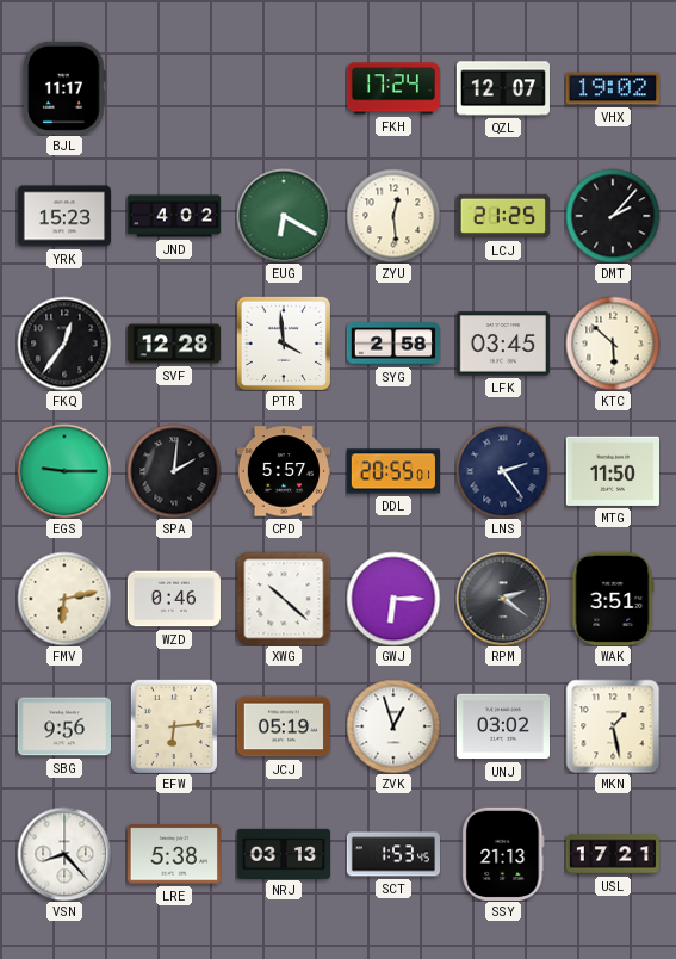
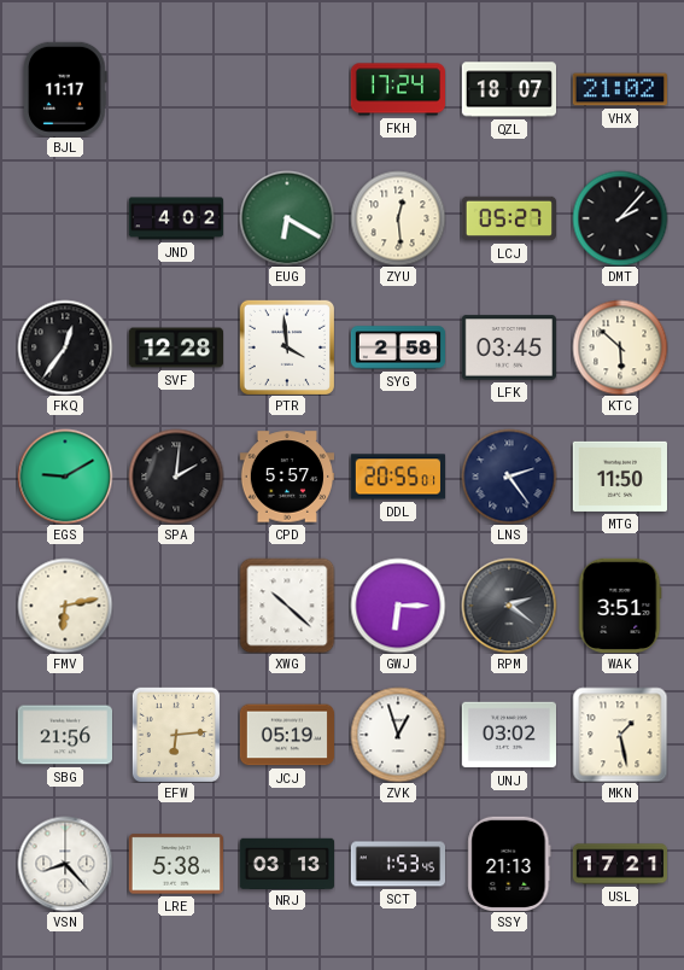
QZL: 12:07 -> 18:07
VHX: 19:02 -> 21:02
YRK: 15:23 -> none
LCJ: 21:25 -> 05:27
EGS: 9:15 -> 9:10
WZD: 0:46 -> none
SBG: 9:56 -> 21:56
